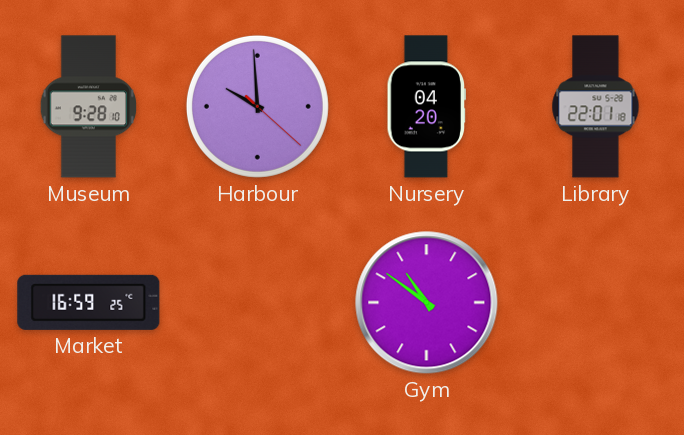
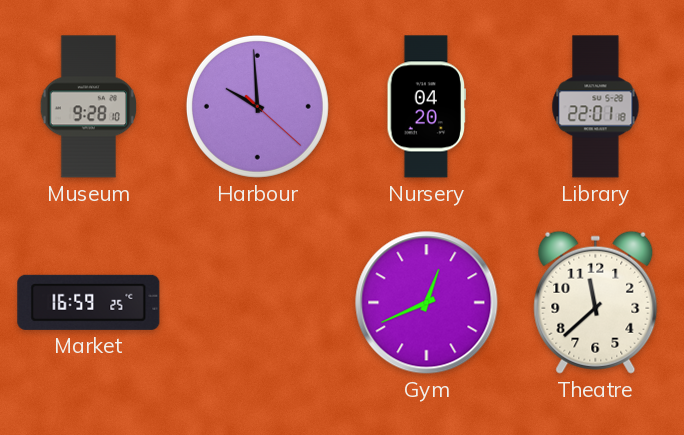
Gym: 10:51 -> 12:41
Theatre: none -> 11:38
